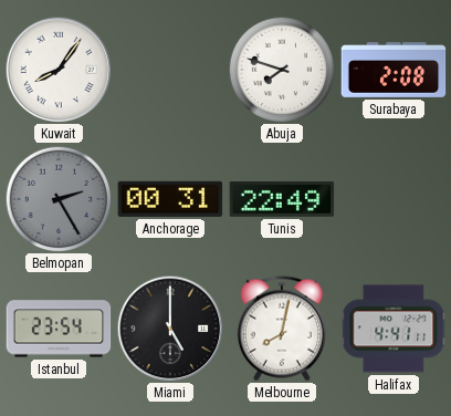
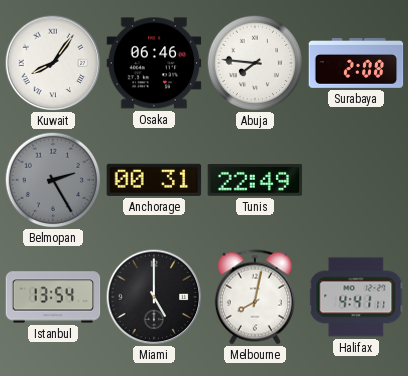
Osaka: none -> 06:46
Abuja: 7:48 -> 7:46
Istanbul: 23:54 -> 13:54
